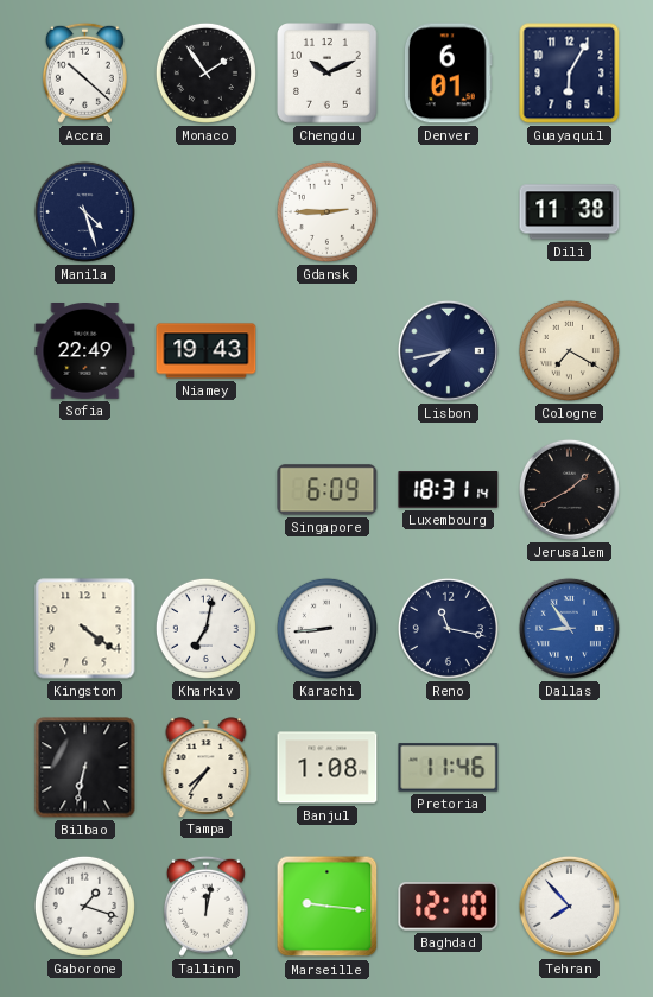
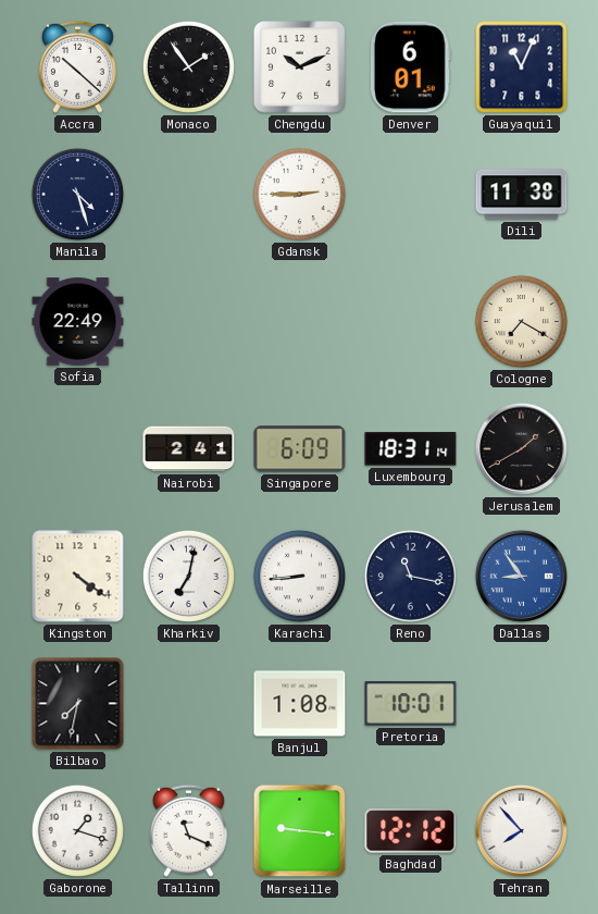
Guayaquil: 6:05 -> 11:04
Niamey: 19:43 -> none
Lisbon: 7:43 -> none
Nairobi: none -> 2:41
Bilbao: 6:32 -> 7:32
Tampa: 7:36 -> none
Pretoria: 11:46 -> 10:01
Tallinn: 12:02 -> 11:19
Baghdad: 12:10 -> 12:12
